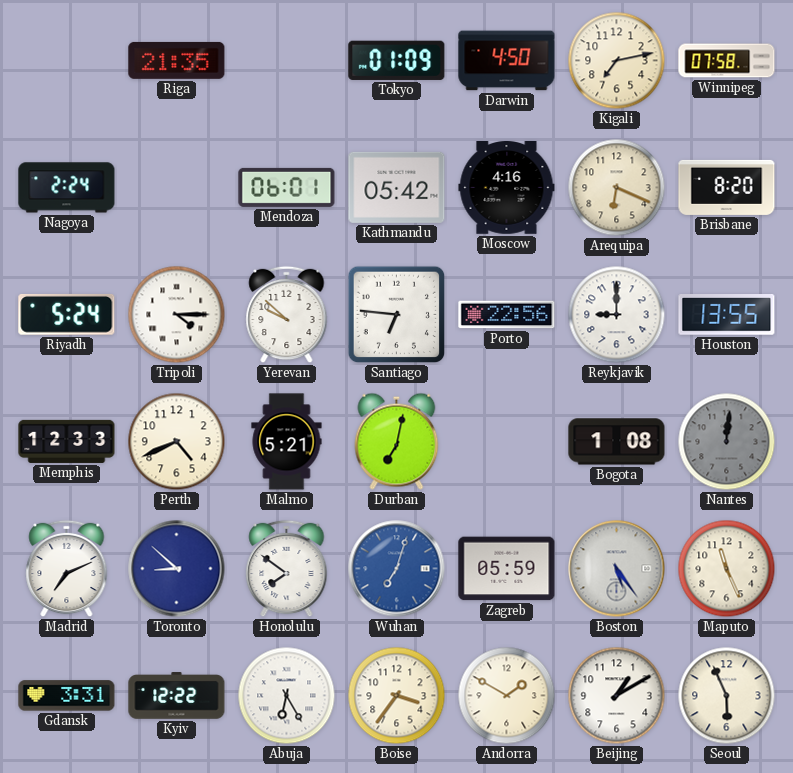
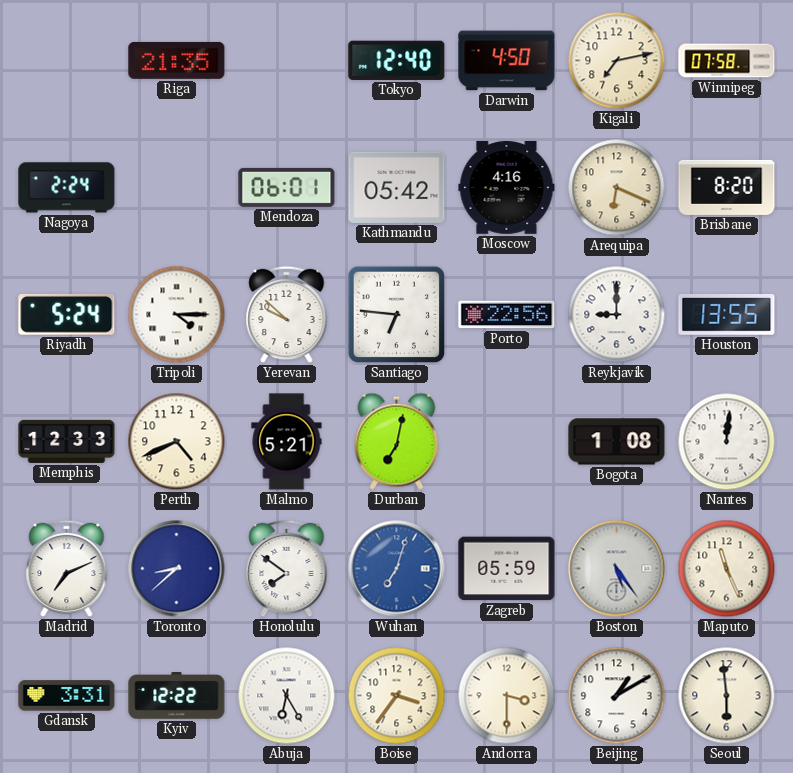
Tokyo: 01:09 -> 12:40
Nantes dial: grey -> white
Toronto: 8:52 -> 8:38
Andorra: 1:50 -> 3:30
Seoul: 5:56 -> 5:59
